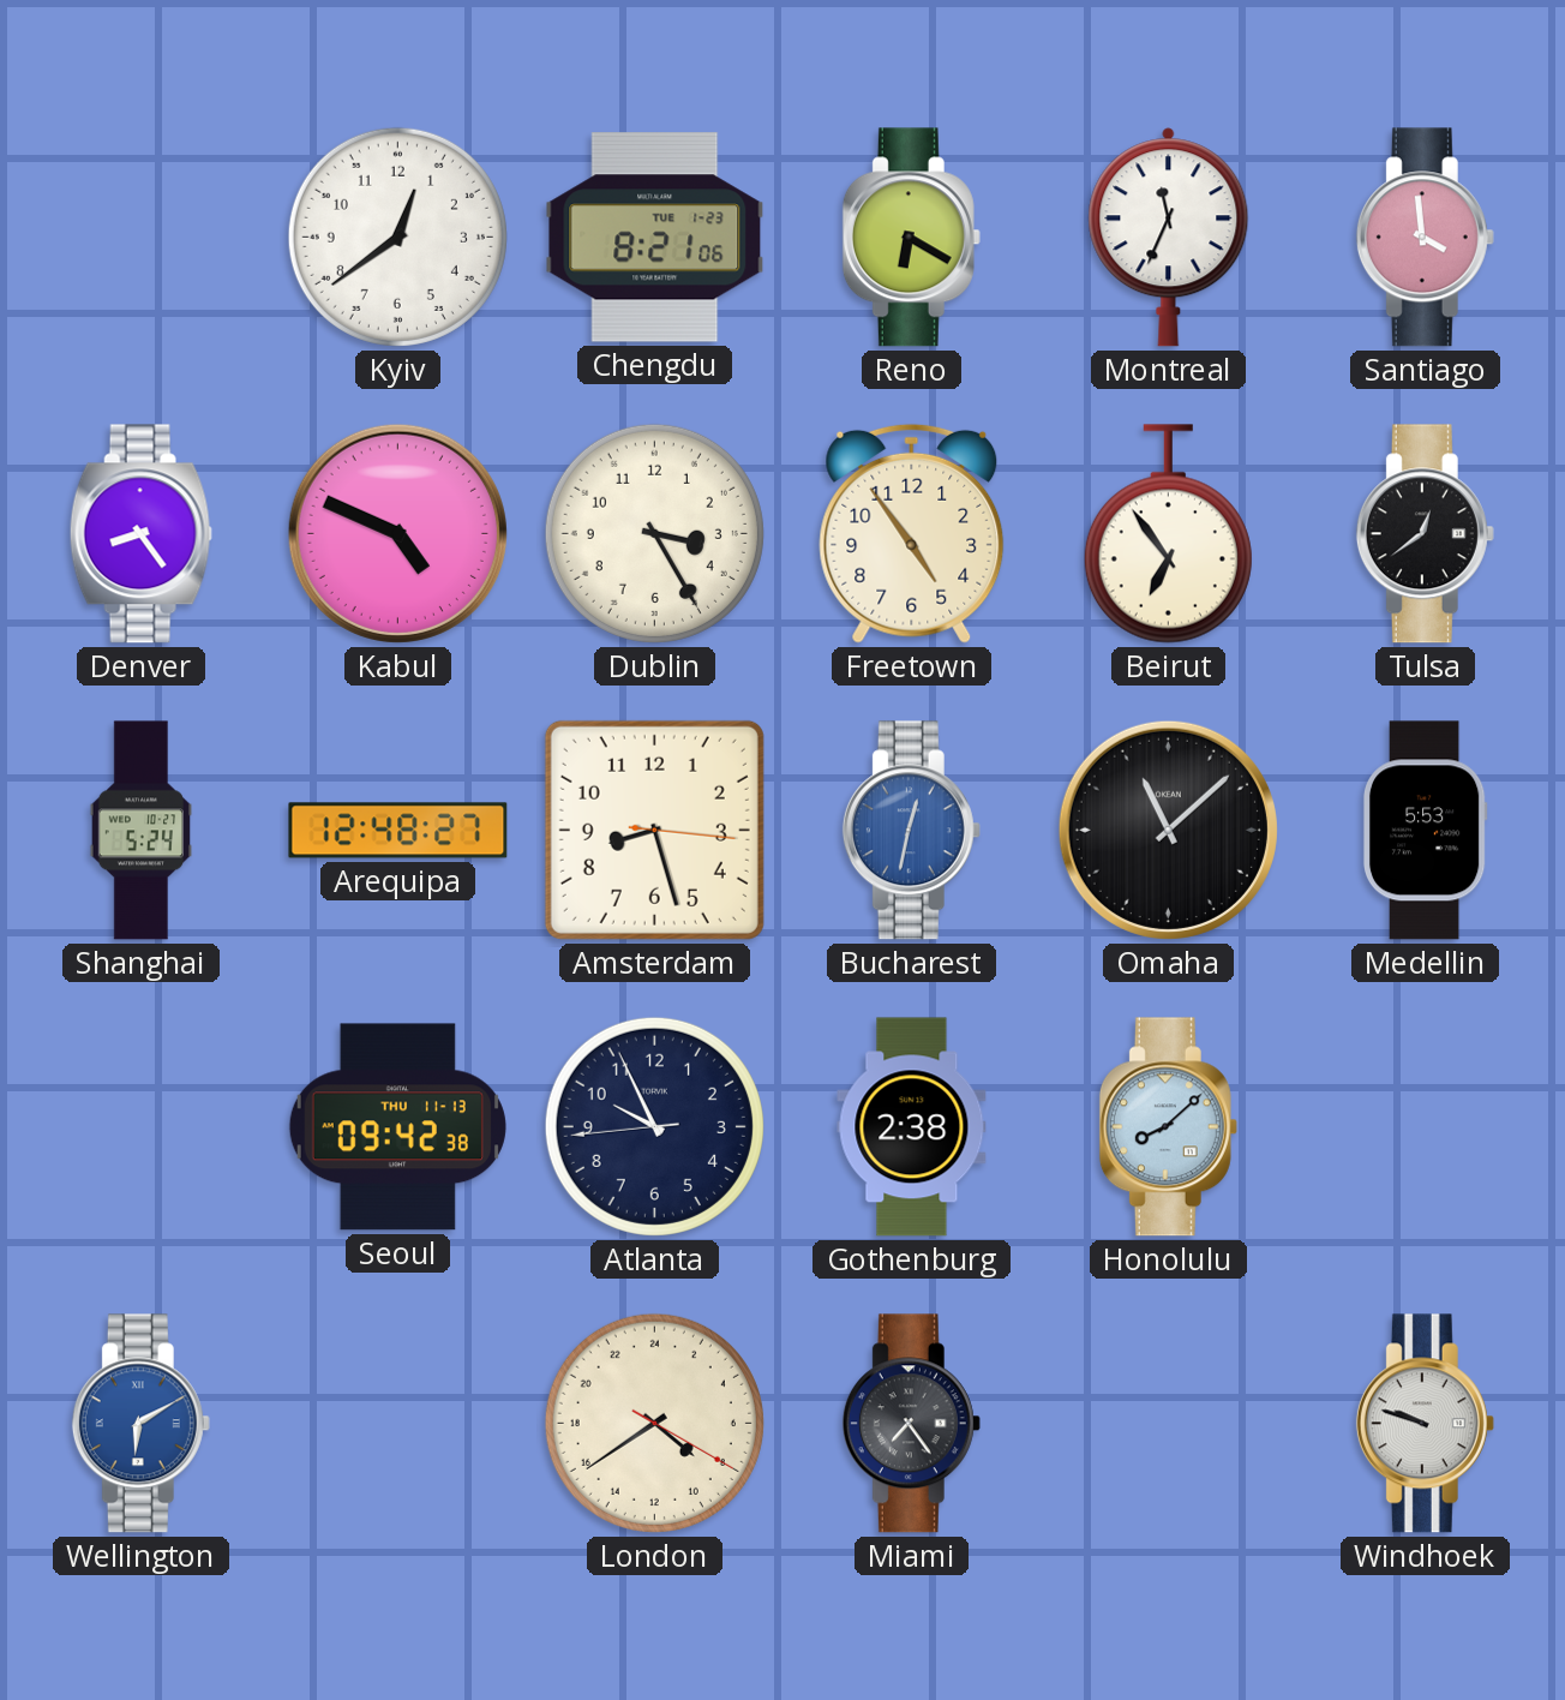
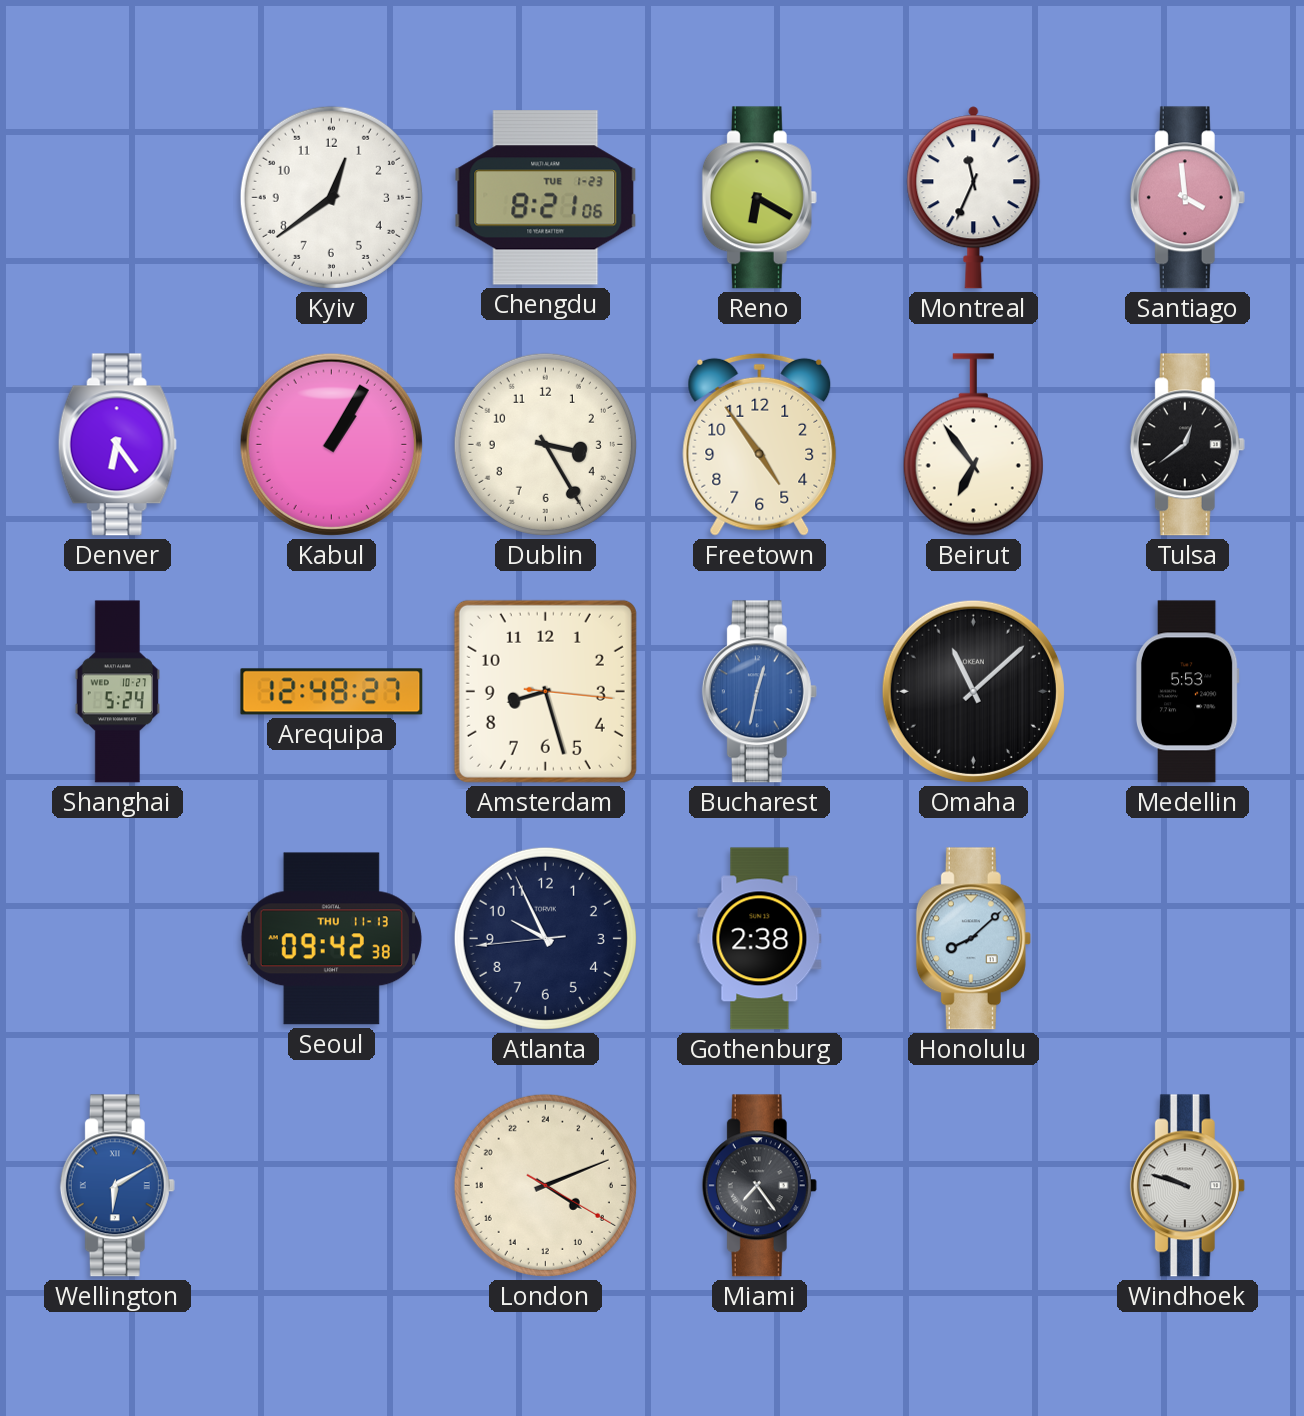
Denver: 8:24 -> 6:24
Kabul: 4:49 -> 1:05
London: 8:39 -> 8:11
